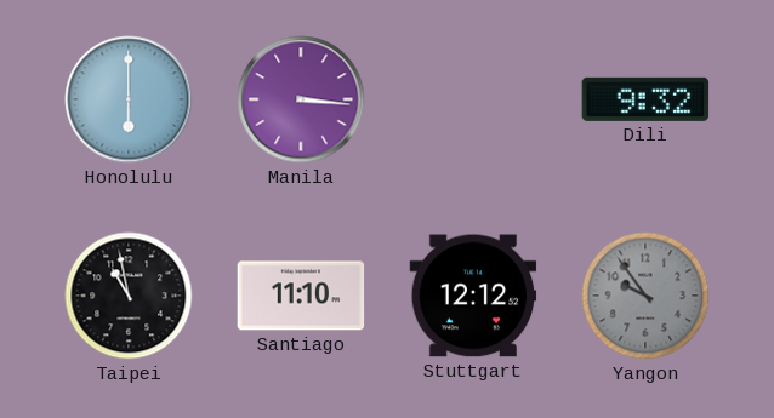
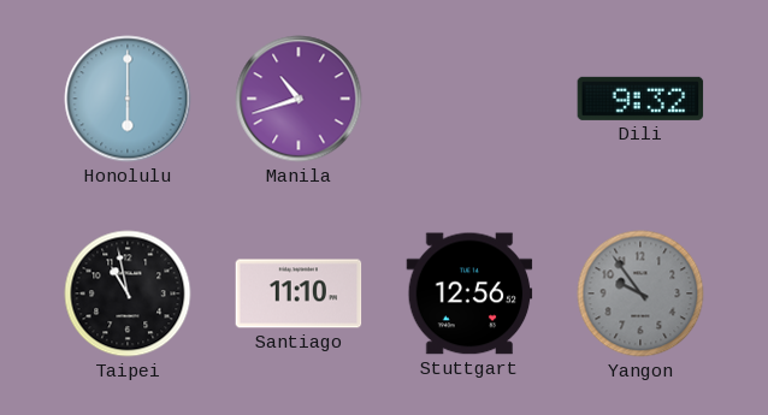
Manila: 3:16 -> 10:42
Stuttgart: 12:12 -> 12:56
